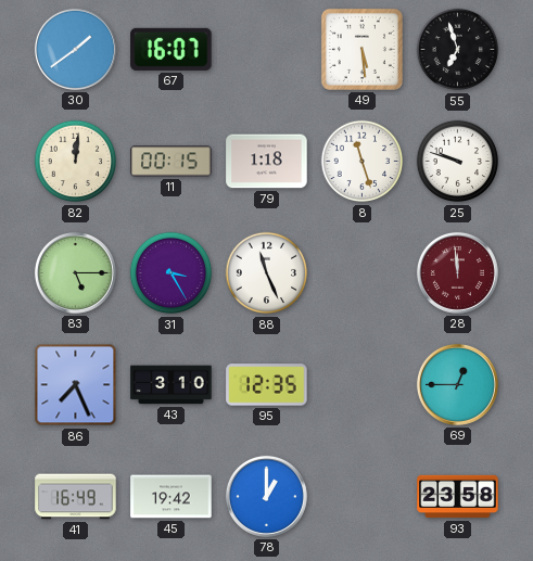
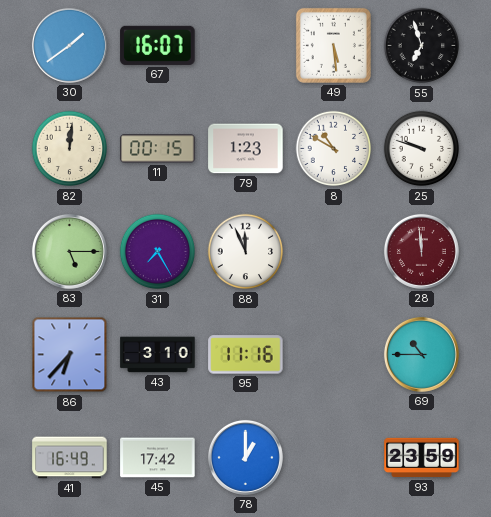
79: 1:18 -> 1:23
8: 11:27 -> 10:50
31: 3:25 -> 7:25
88: 11:26 -> 11:56
86: 7:26 -> 6:37
95: 12:35 -> 11:16
69: 12:45 -> 10:45
45: 19:42 -> 17:42
93: 23:58 -> 23:59
